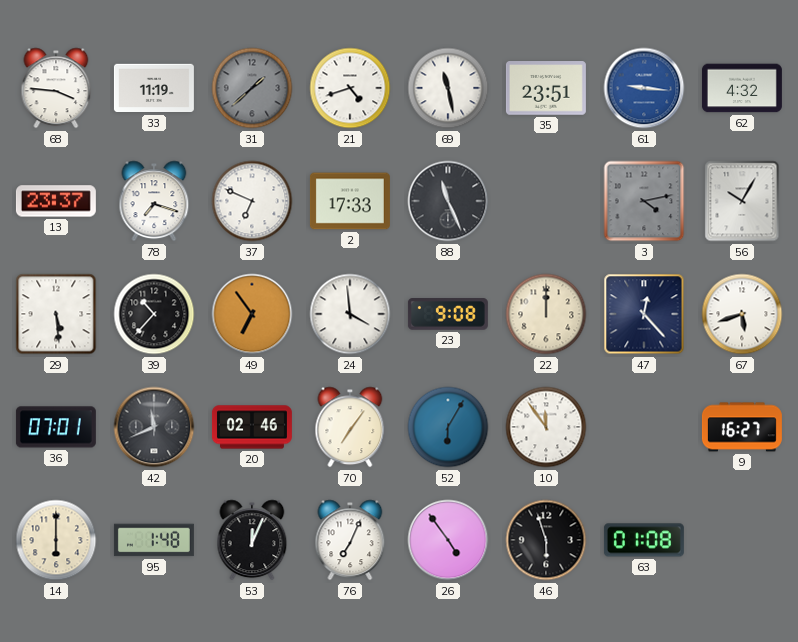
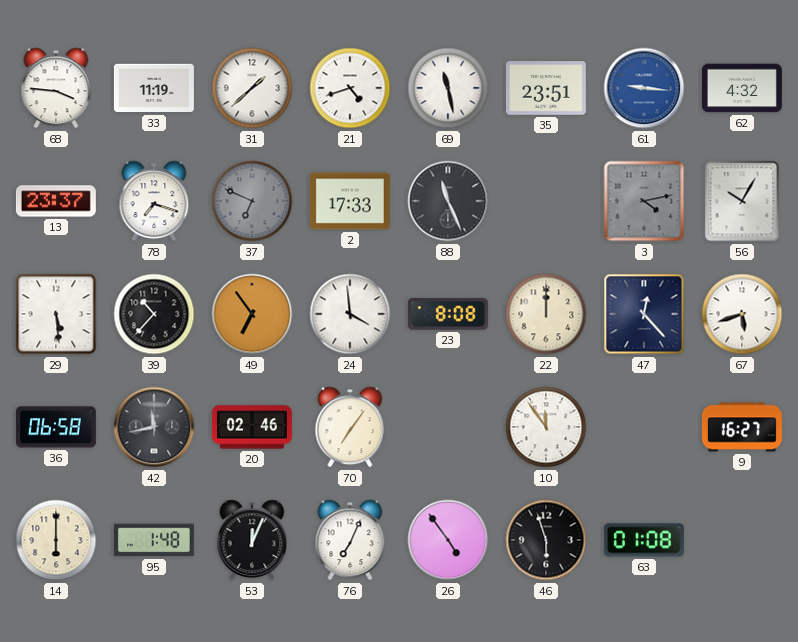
31 dial: grey -> white
37 dial: white -> grey
23: 9:08 -> 8:08
36: 07:01 -> 06:58
42: 11:41 -> 11:43
52: 6:05 -> none
